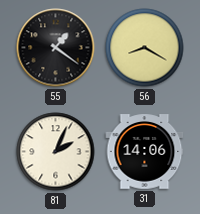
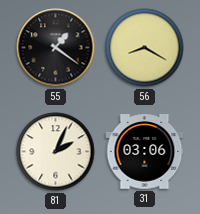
31: 14:06 -> 03:06
